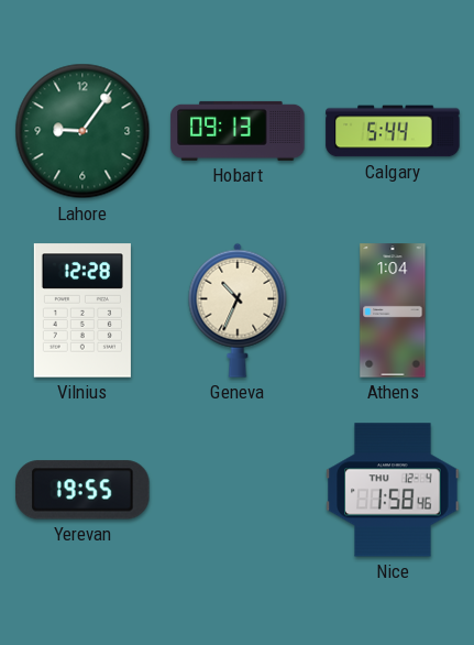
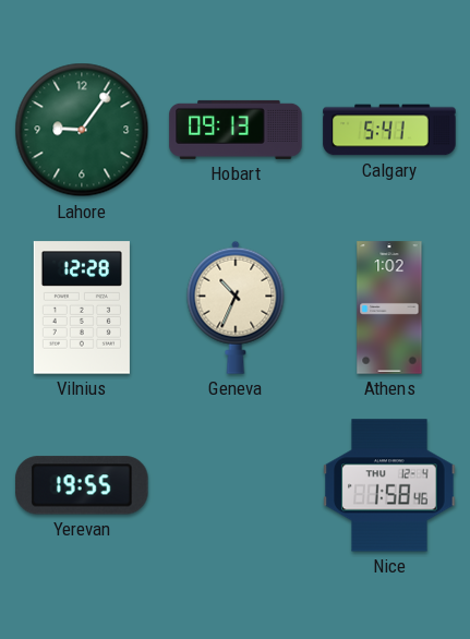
Calgary: 5:44 -> 5:41
Athens: 1:04 -> 1:02
